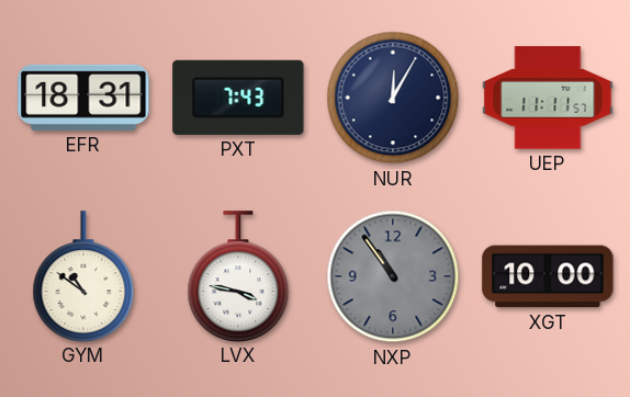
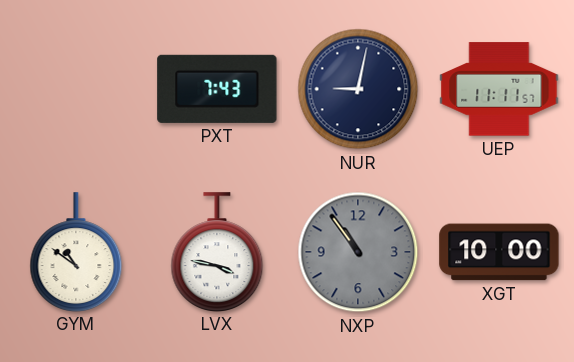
EFR: 18:31 -> none
NUR: 12:05 -> 9:02
